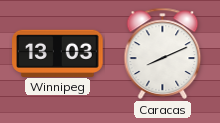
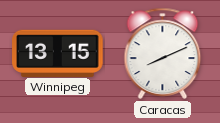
Winnipeg: 13:03 -> 13:15
